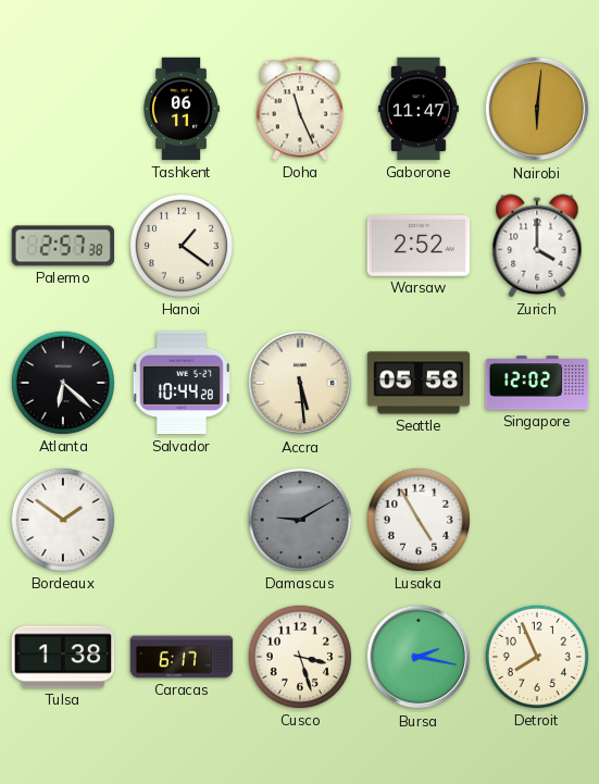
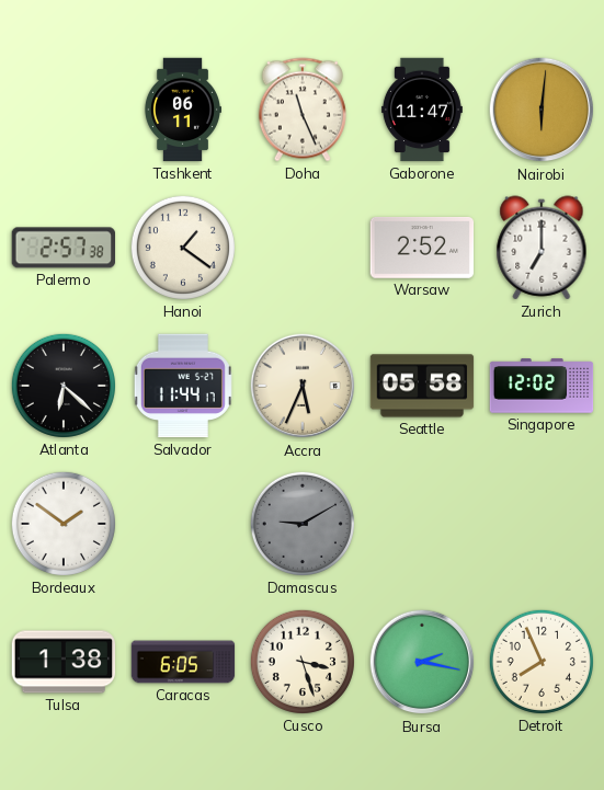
Zurich: 4:00 -> 7:00
Salvador: 10:44 -> 11:44
Accra: 5:29 -> 5:34
Lusaka: 4:55 -> none
Caracas: 6:17 -> 6:05
